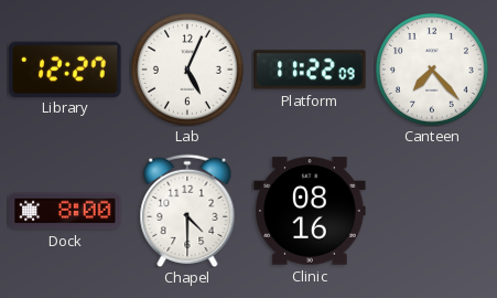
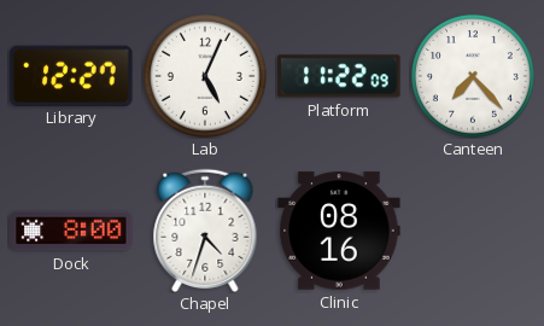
Chapel: 4:30 -> 4:33
